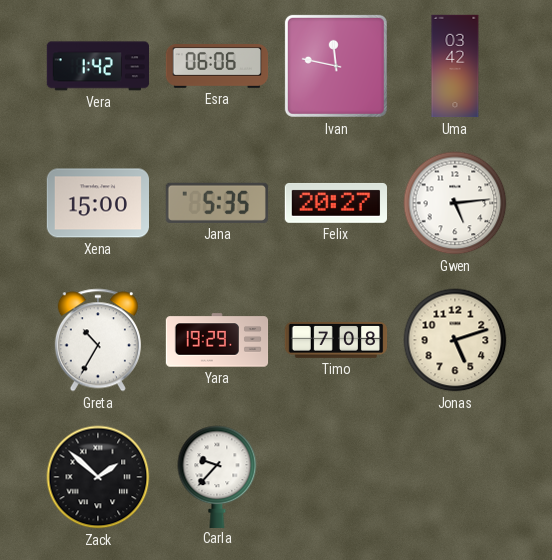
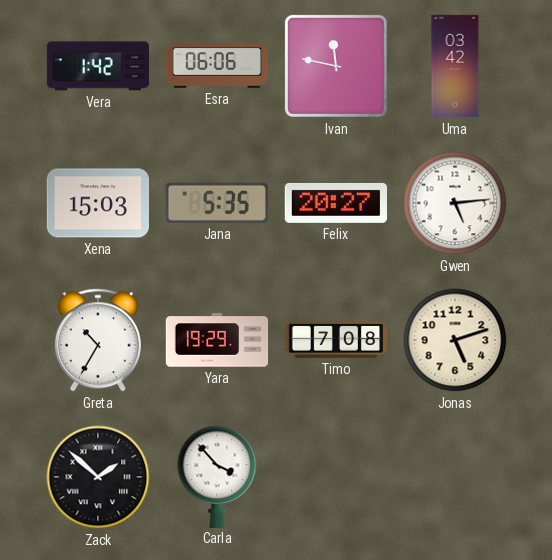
Xena: 15:00 -> 15:03
Carla: 9:37 -> 3:53
